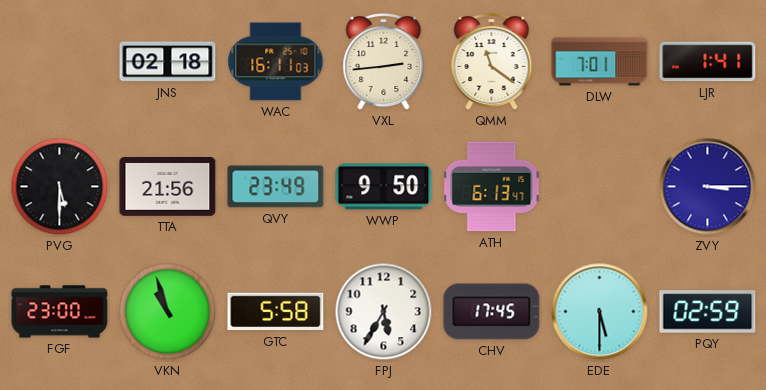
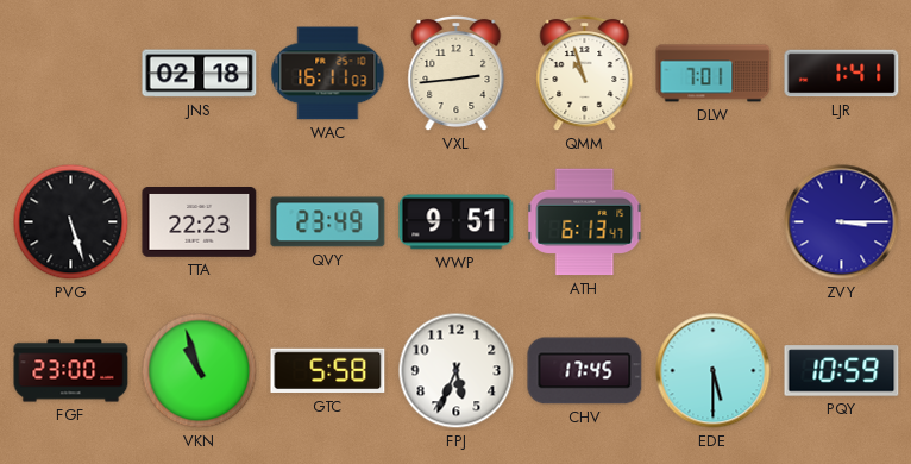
QMM: 11:21 -> 10:57
PVG: 5:30 -> 5:27
TTA: 21:56 -> 22:23
WWP: 9:50 -> 9:51
FPJ: 5:35 -> 5:34
PQY: 02:59 -> 10:59
